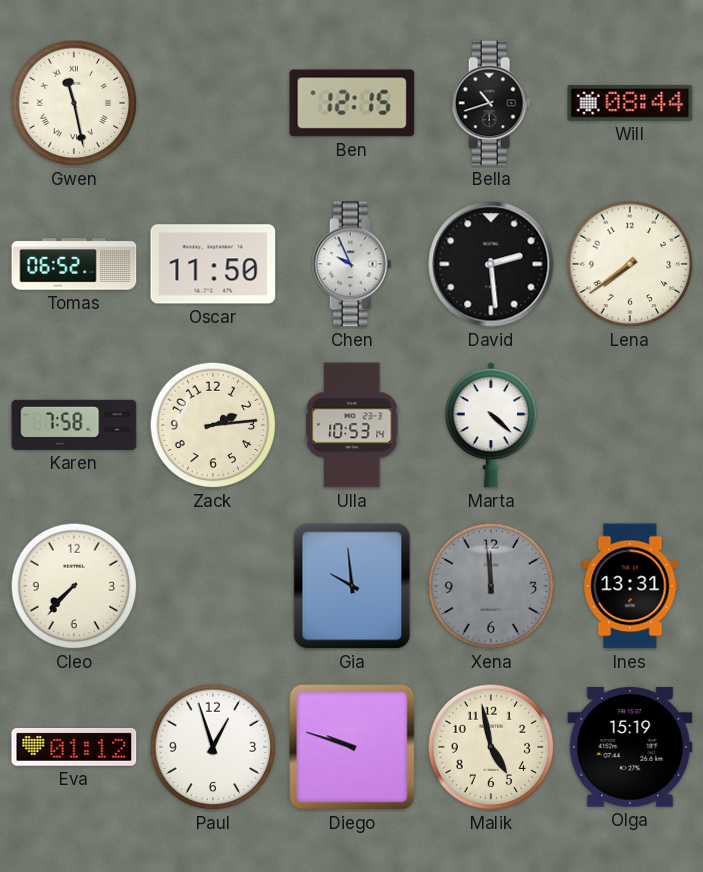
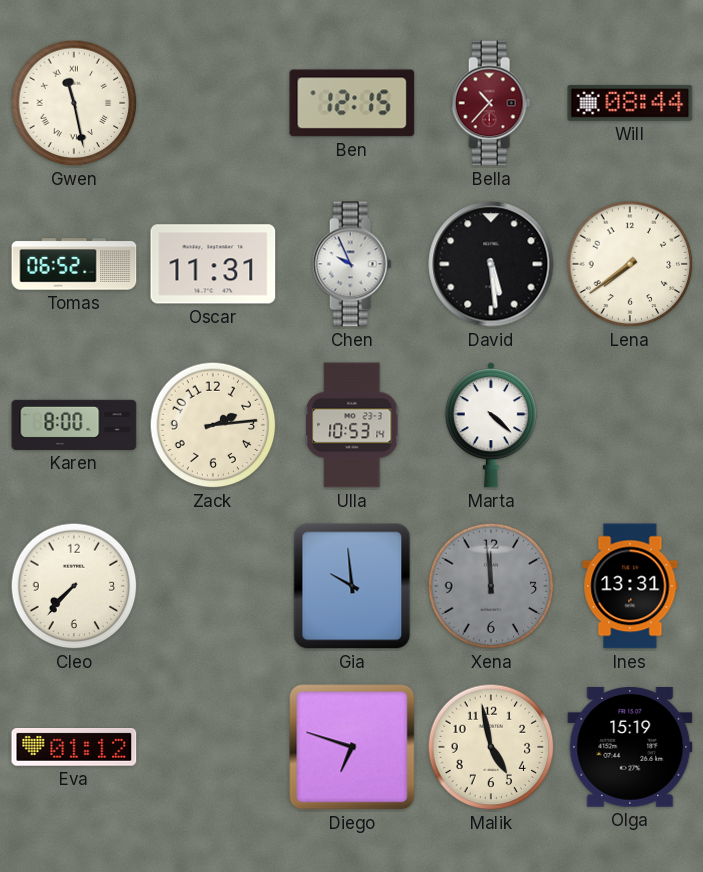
Bella: 10:42 -> 10:37
Bella dial: black -> burgundy
Oscar: 11:50 -> 11:31
David: 2:29 -> 5:29
Karen: 7:58 -> 8:00
Paul: 12:57 -> none
Diego: 9:48 -> 6:48
